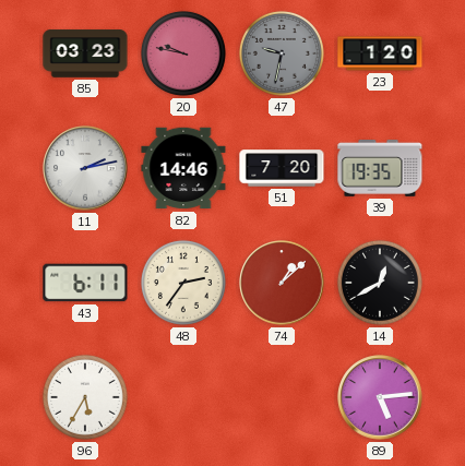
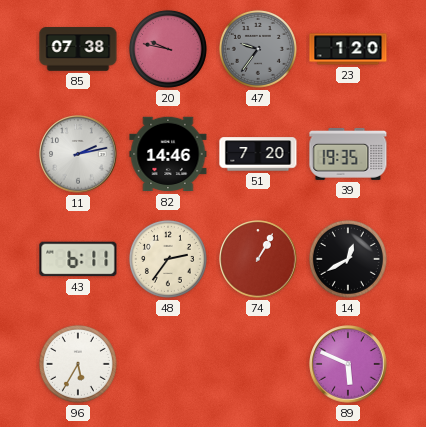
85: 03:23 -> 07:38
47: 9:32 -> 9:36
74: 1:08 -> 1:05
89: 5:14 -> 5:49
